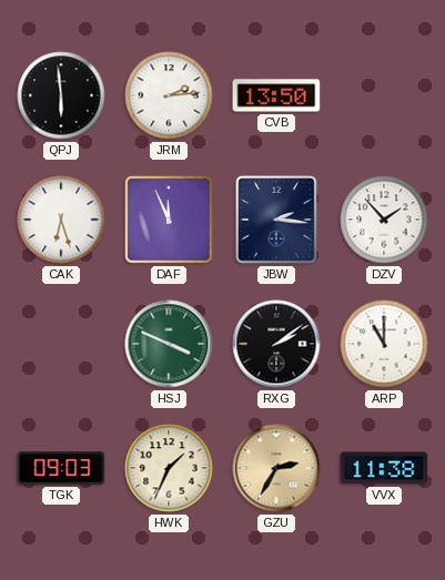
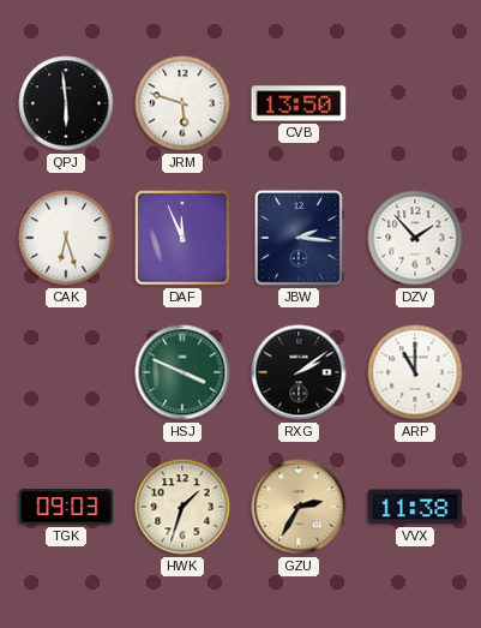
JRM: 2:14 -> 5:48
HWK: 1:34 -> 1:33
